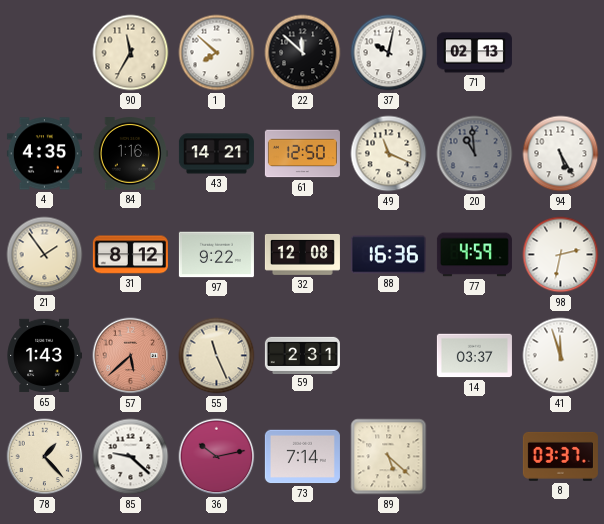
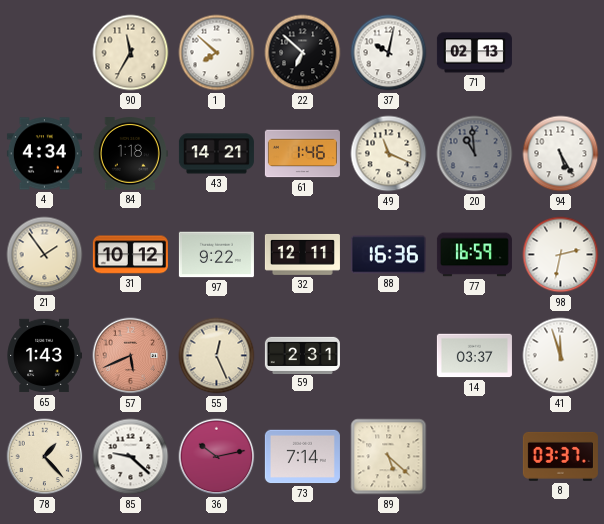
22: 11:52 -> 6:52
4: 4:35 -> 4:34
84: 1:16 -> 1:18
61: 12:50 -> 1:46
31: 8:12 -> 10:12
32: 12:08 -> 12:11
77: 4:59 -> 16:59
57: 5:38 -> 5:41
55: 11:26 -> 12:26
